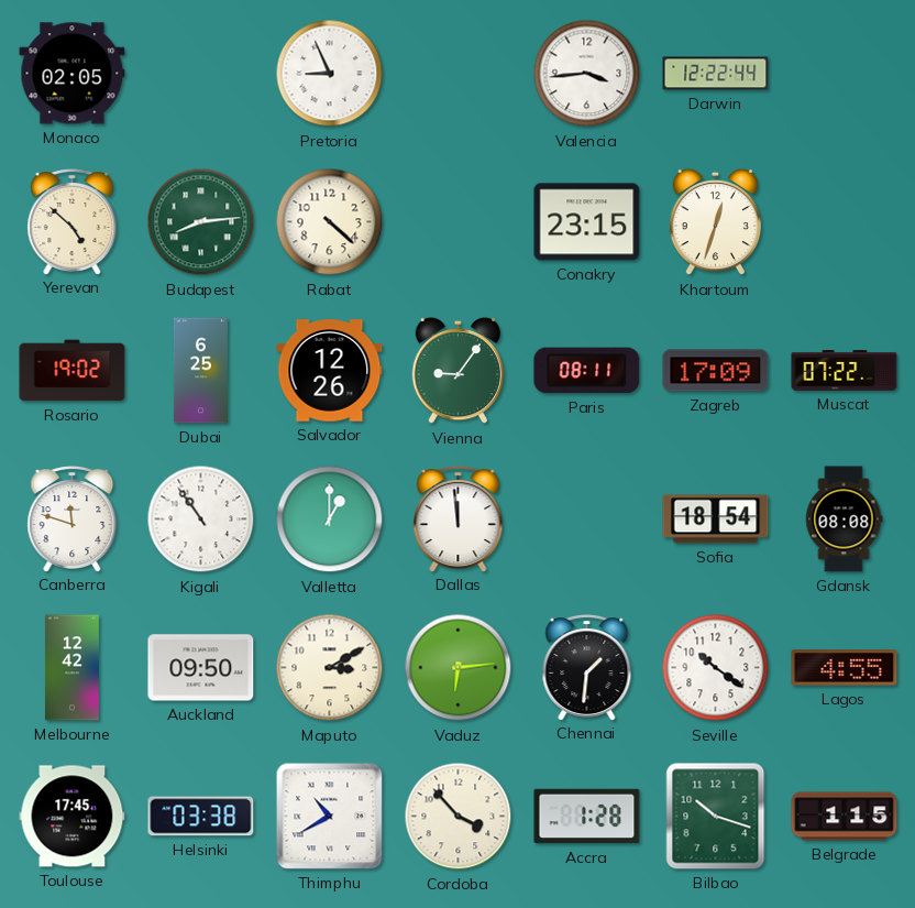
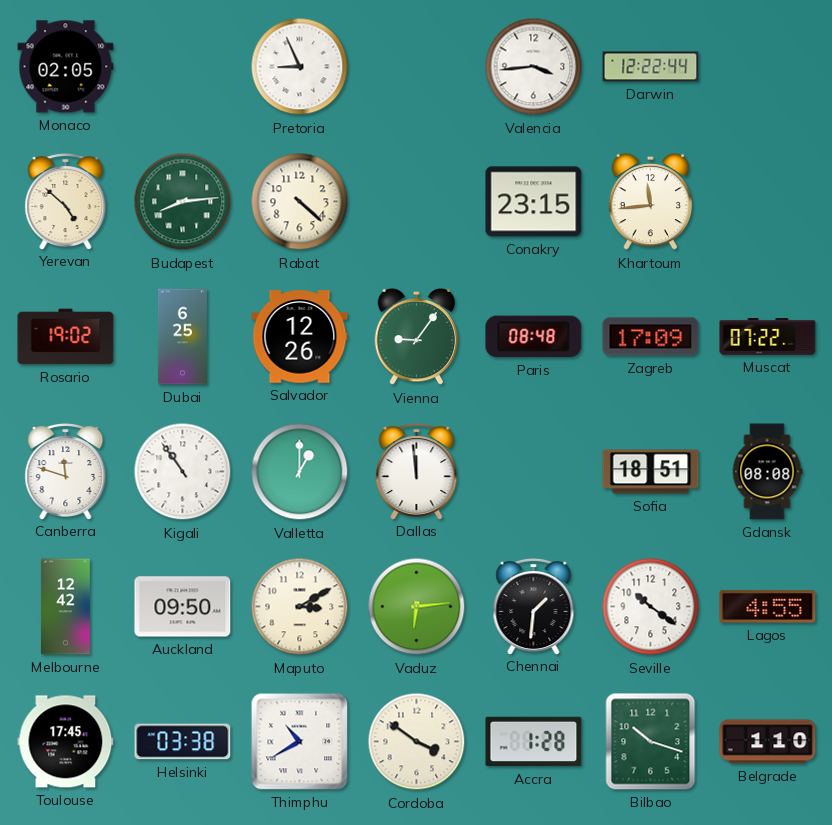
Khartoum: 12:33 -> 11:44
Paris: 08:11 -> 08:48
Sofia: 18:54 -> 18:51
Cordoba: 3:53 -> 3:51
Belgrade: 1:15 -> 1:10
